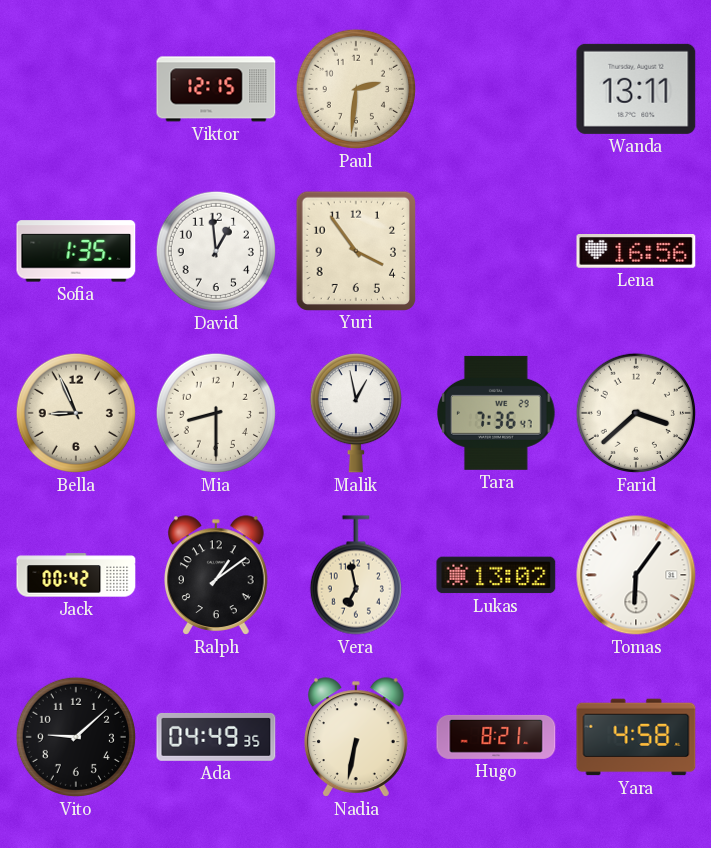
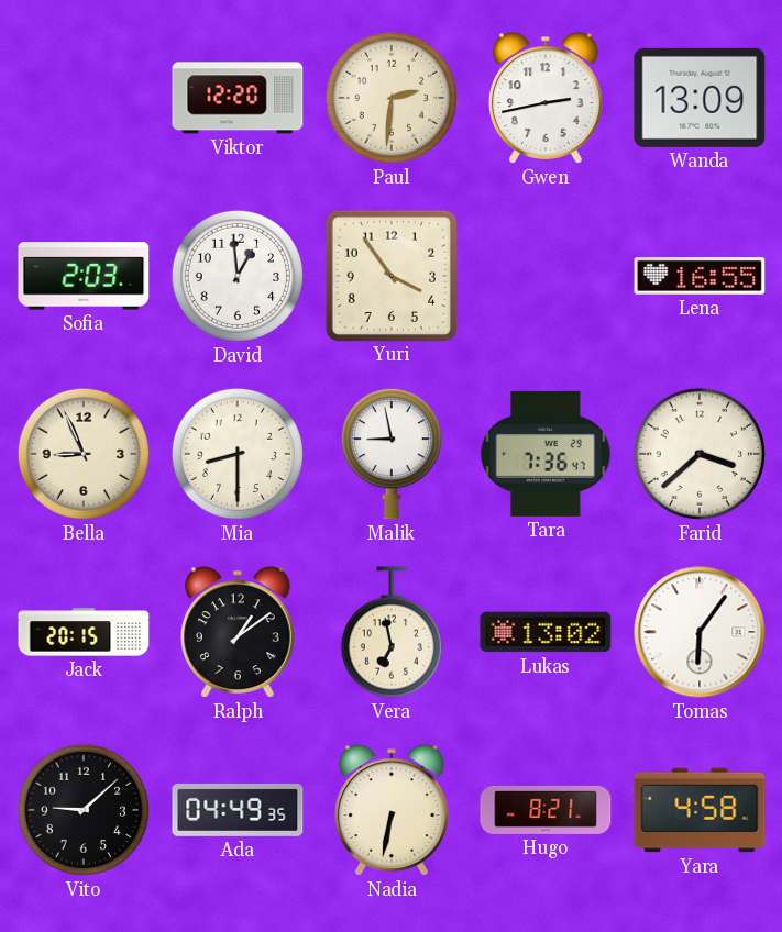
Viktor: 12:15 -> 12:20
Gwen: none -> 2:43
Wanda: 13:11 -> 13:09
Sofia: 1:35 -> 2:03
Lena: 16:56 -> 16:55
Malik: 12:58 -> 8:58
Jack: 00:42 -> 20:15
